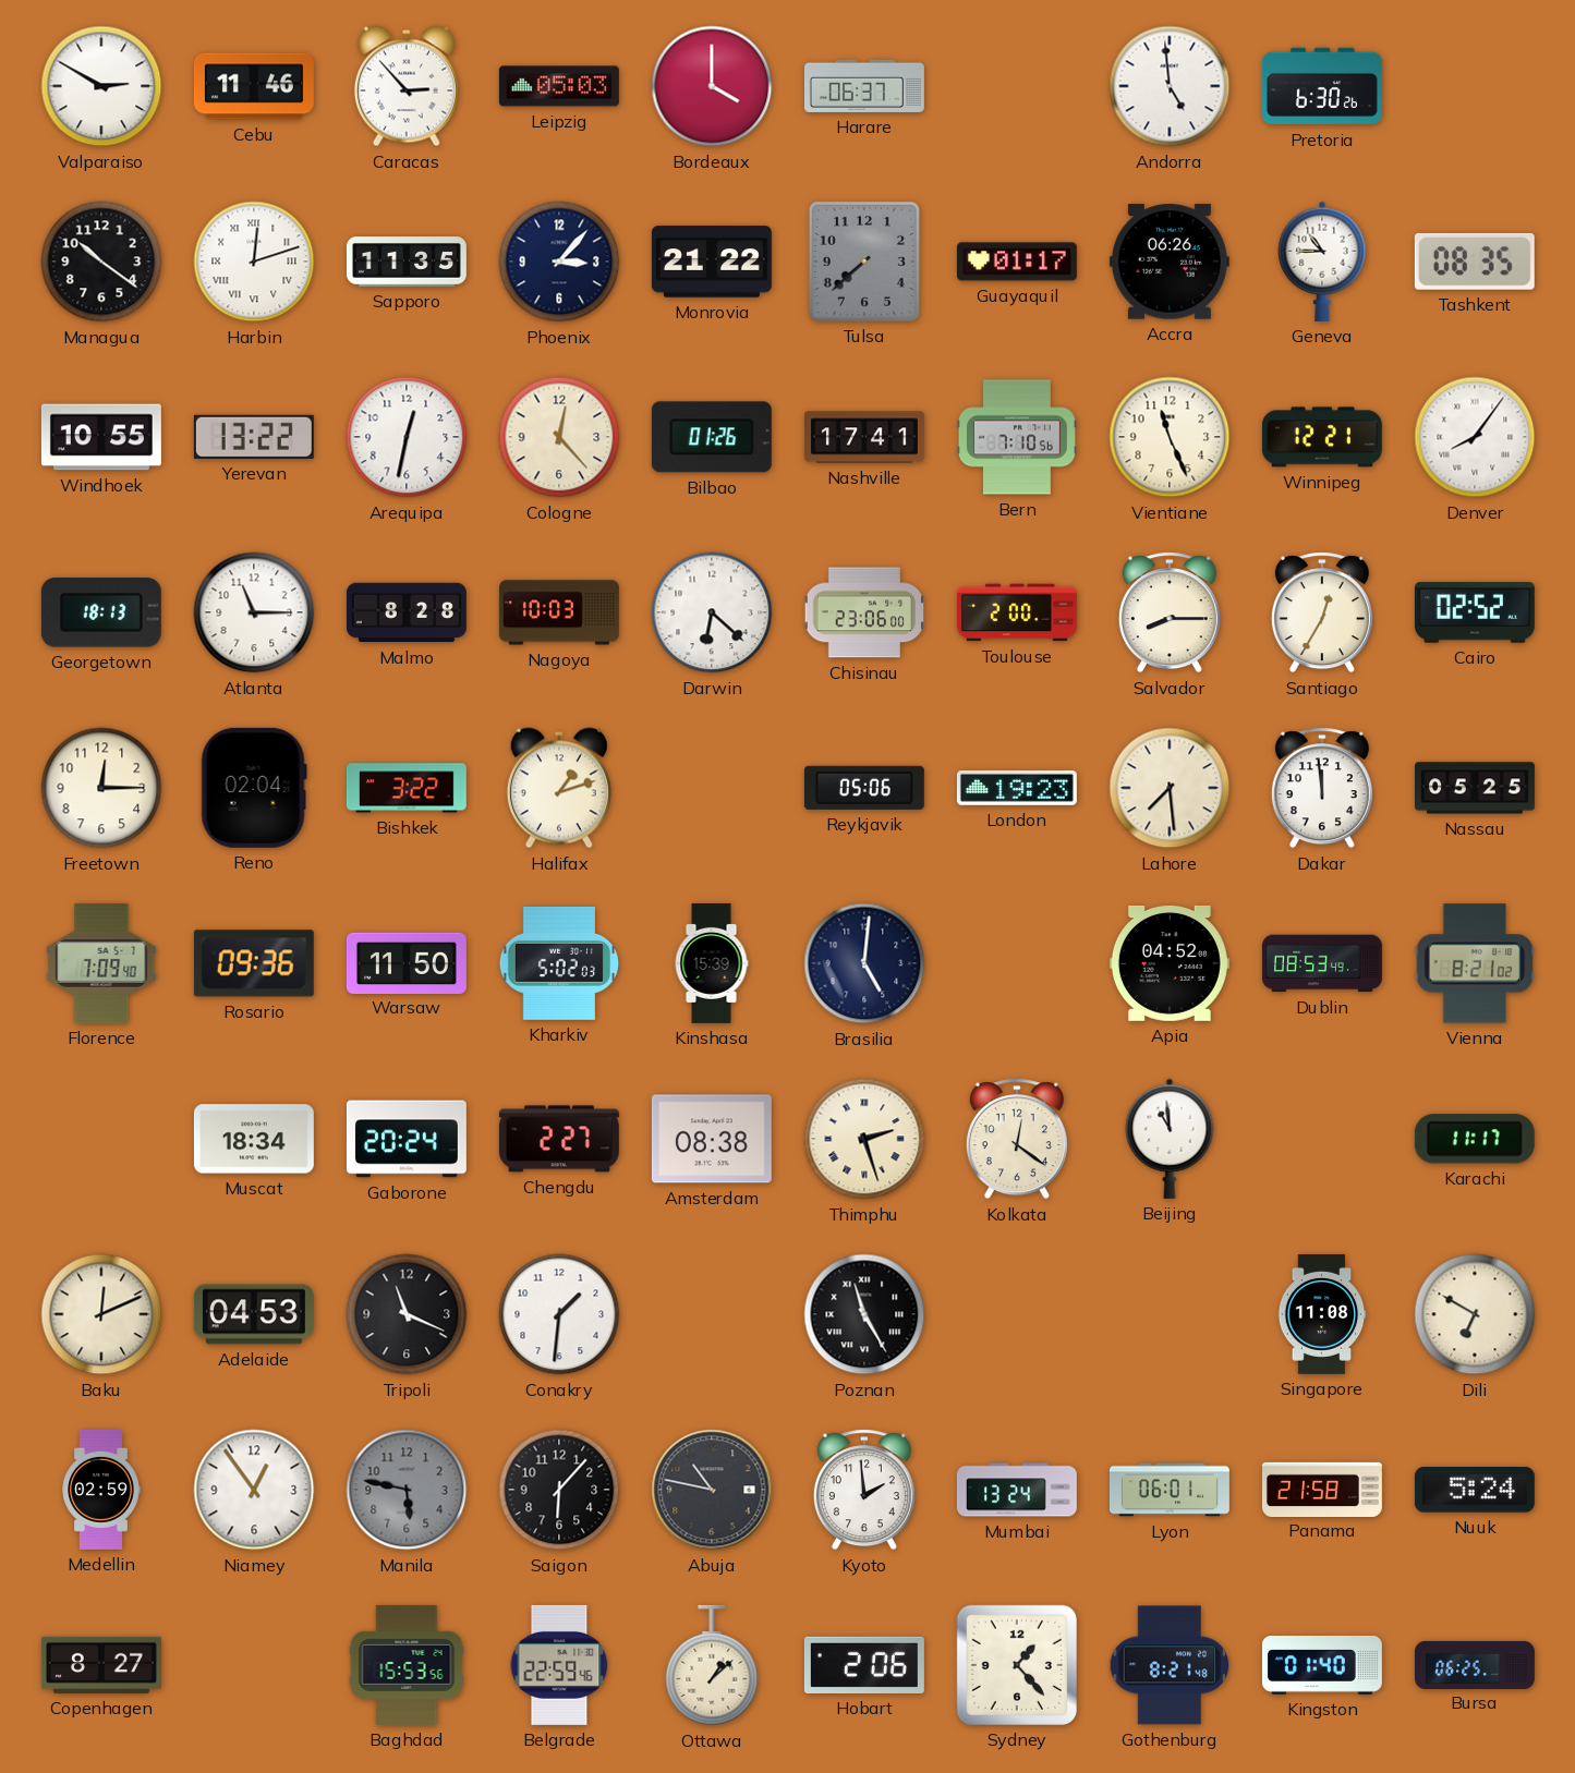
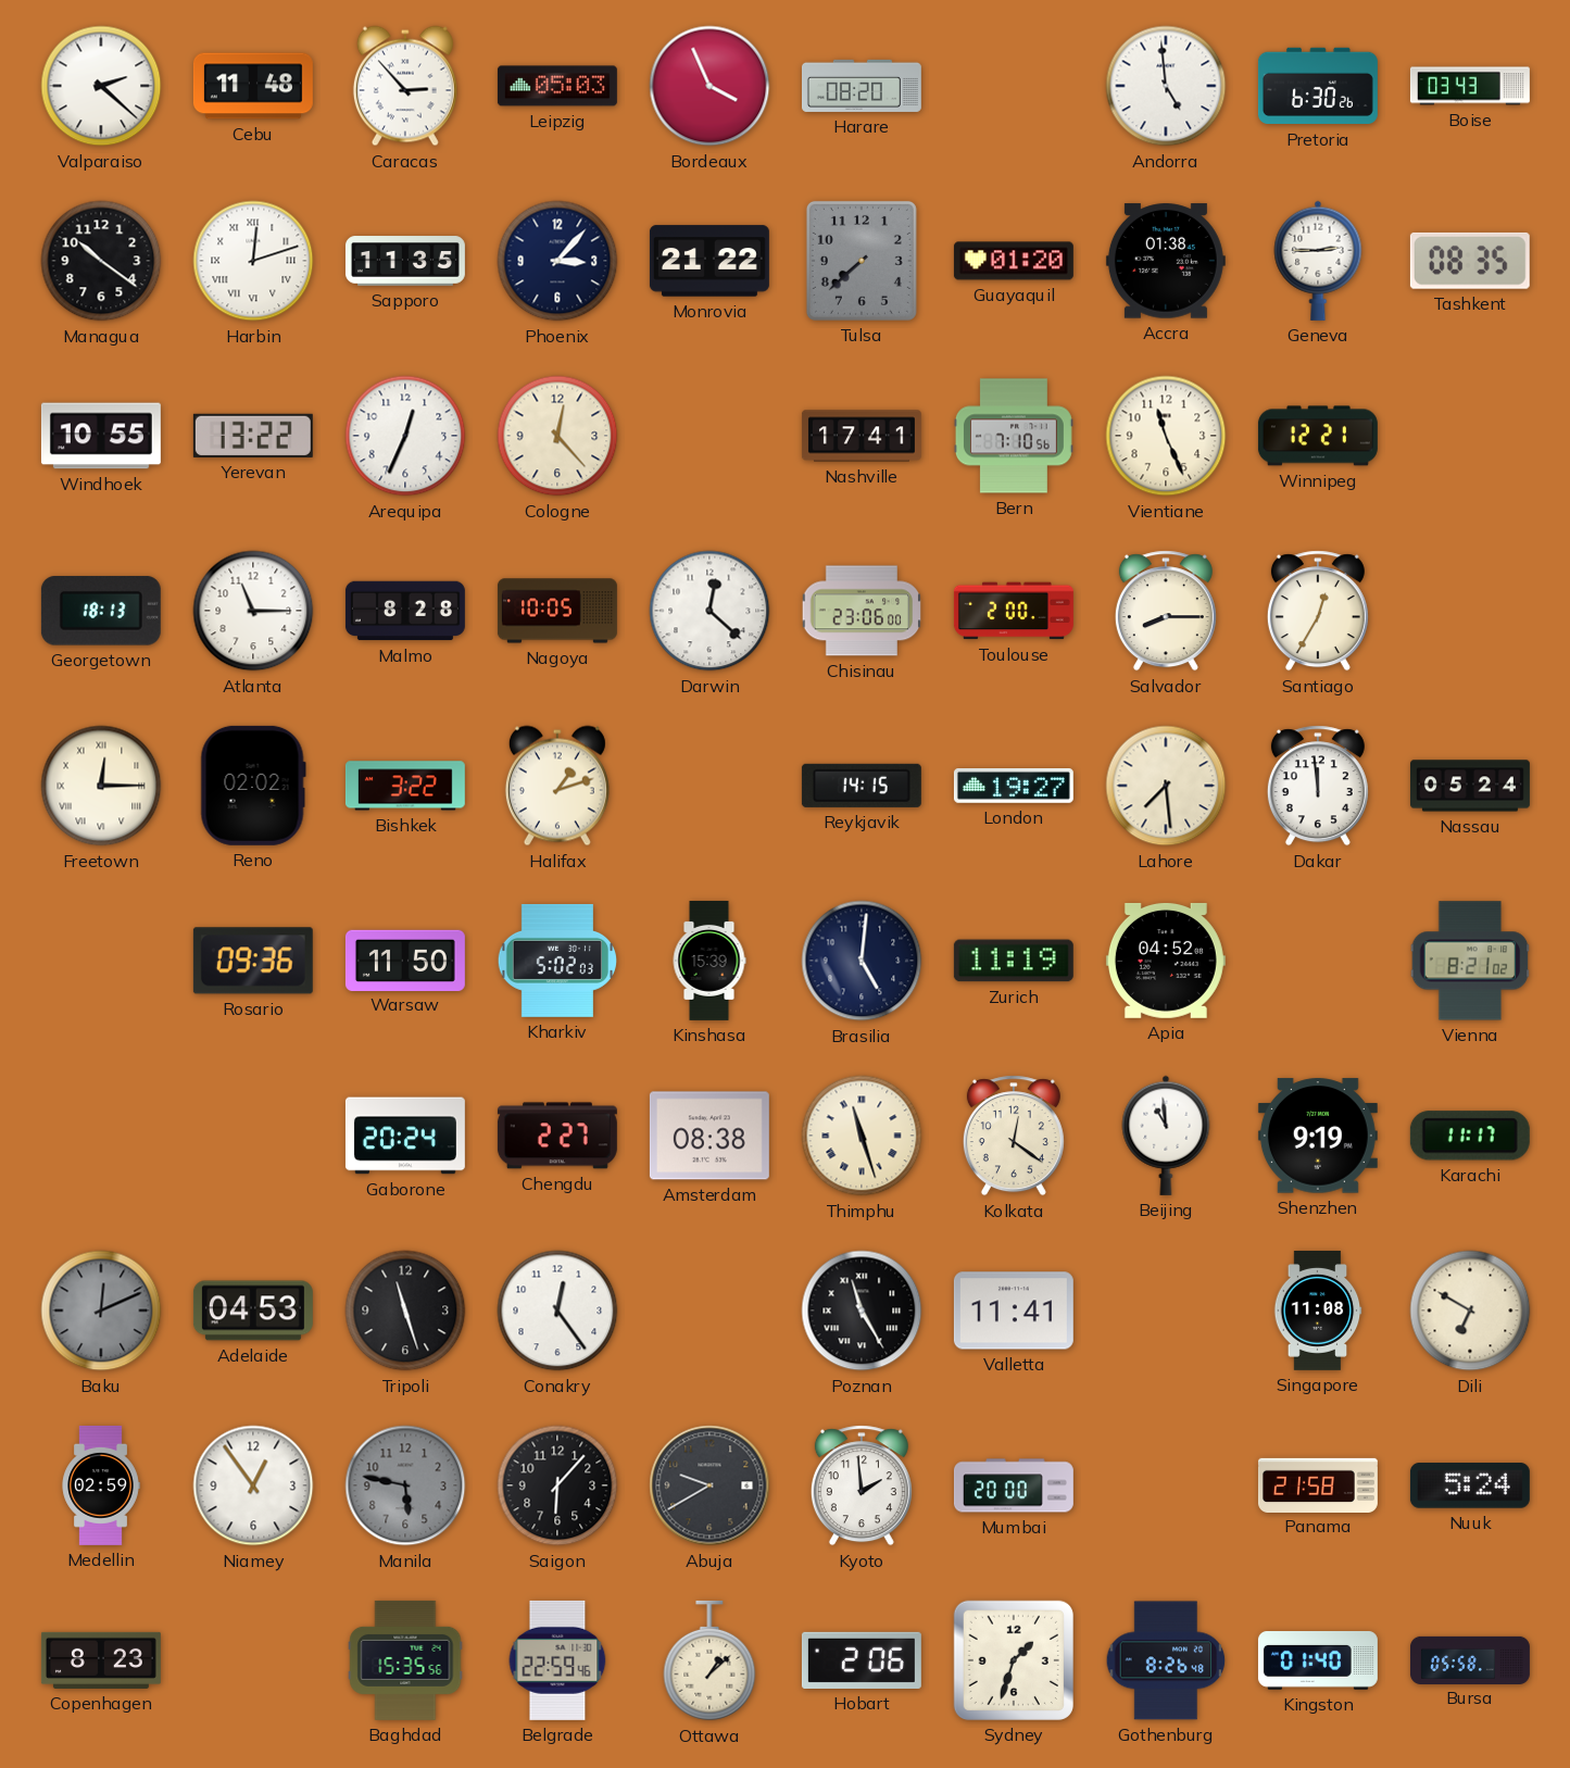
Valparaiso: 2:50 -> 2:22
Cebu: 11:46 -> 11:48
Bordeaux: 4:00 -> 3:56
Harare: 06:37 -> 08:20
Boise: none -> 03:43
Guayaquil: 01:17 -> 01:20
Accra: 06:26 -> 01:38
Geneva: 10:45 -> 2:45
Arequipa: 12:32 -> 12:34
Bilbao: 01:26 -> none
Denver: 8:06 -> none
Nagoya: 10:03 -> 10:05
Darwin: 6:22 -> 12:22
Cairo: 02:52 -> none
Freetown numerals: Arabic -> Roman
Reno: 02:04 -> 02:02
Reykjavik: 05:06 -> 14:15
London: 19:23 -> 19:27
Nassau: 05:25 -> 05:24
Florence: 7:09 -> none
Zurich: none -> 11:19
Dublin: 08:53 -> none
Muscat: 18:34 -> none
Thimphu: 2:27 -> 11:27
Shenzhen: none -> 9:19
Baku dial: cream -> grey
Tripoli: 11:19 -> 11:27
Conakry: 1:31 -> 12:24
Valletta: none -> 11:41
Abuja: 10:47 -> 9:40
Mumbai: 13:24 -> 20:00
Lyon: 06:01 -> none
Copenhagen: 8:27 -> 8:23
Baghdad: 15:53 -> 15:35
Sydney: 1:23 -> 1:33
Gothenburg: 8:21 -> 8:26
Bursa: 06:25 -> 05:58
